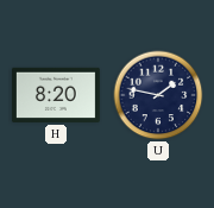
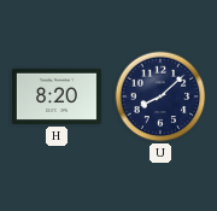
U: 1:47 -> 8:08
